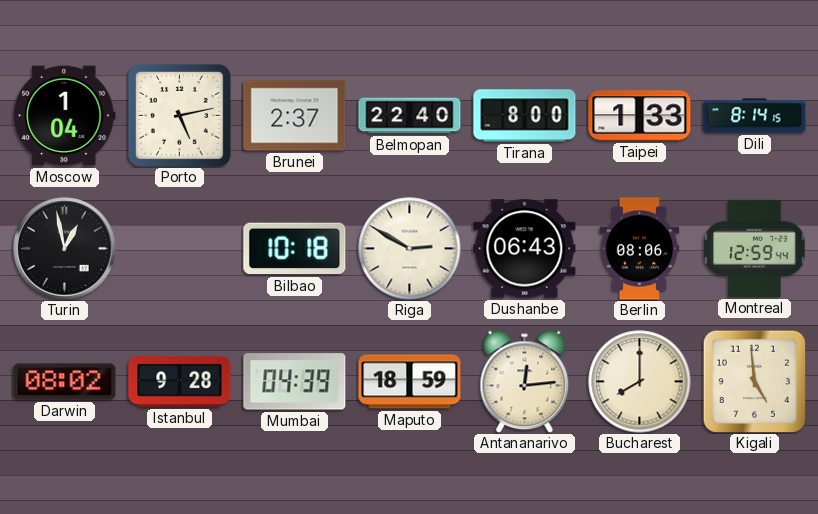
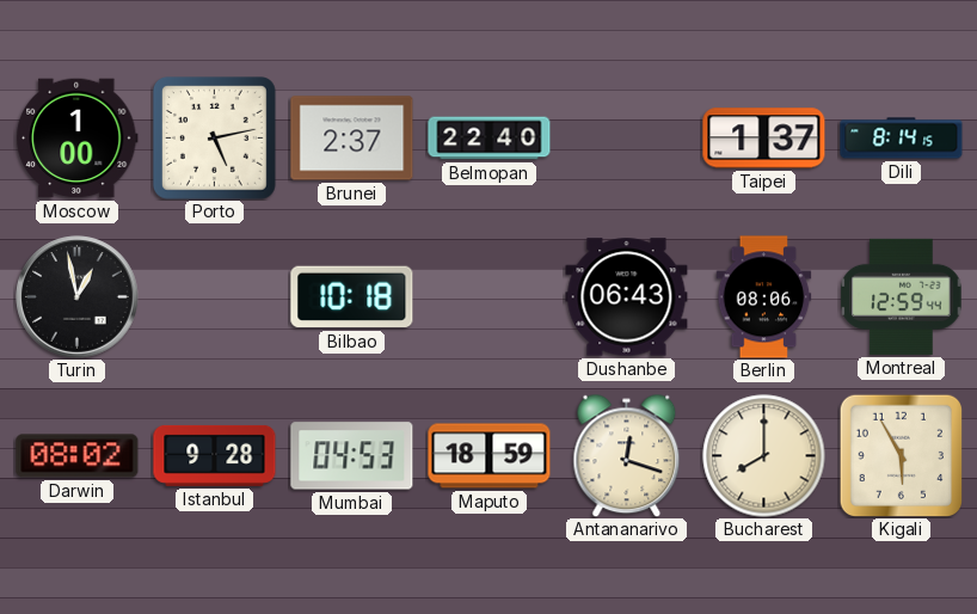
Moscow: 1:04 -> 1:00
Tirana: 8:00 -> none
Taipei: 1:33 -> 1:37
Riga: 2:50 -> none
Mumbai: 04:39 -> 04:53
Antananarivo: 12:14 -> 12:18
Kigali: 4:59 -> 5:55
